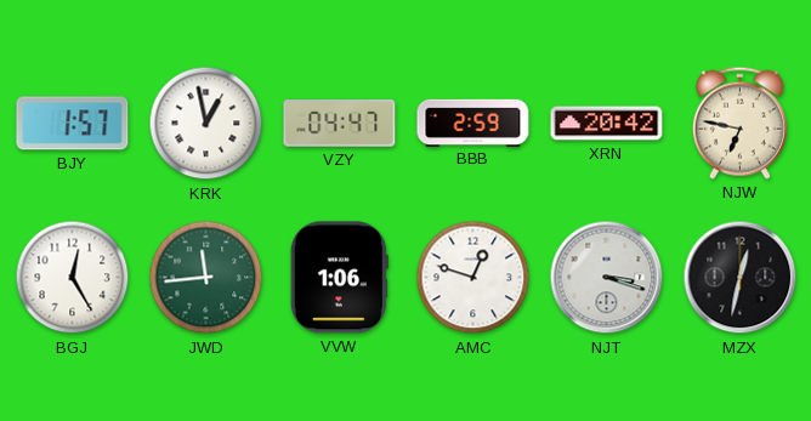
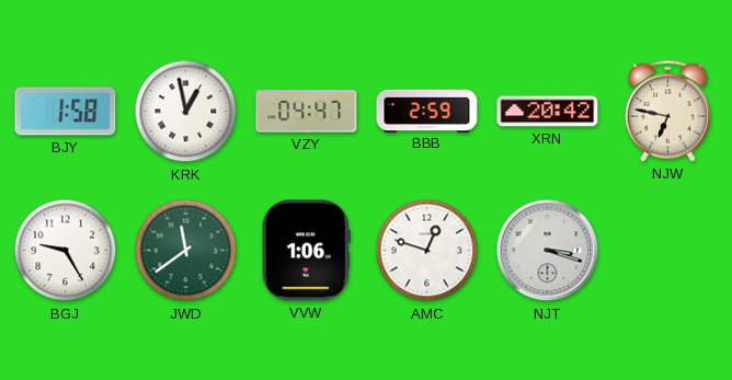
BJY: 1:57 -> 1:58
BGJ: 12:25 -> 9:25
JWD: 11:44 -> 11:39
MZX: 12:32 -> none
